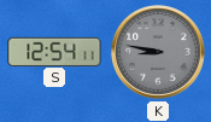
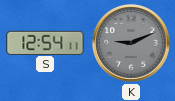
K: 8:47 -> 9:11
